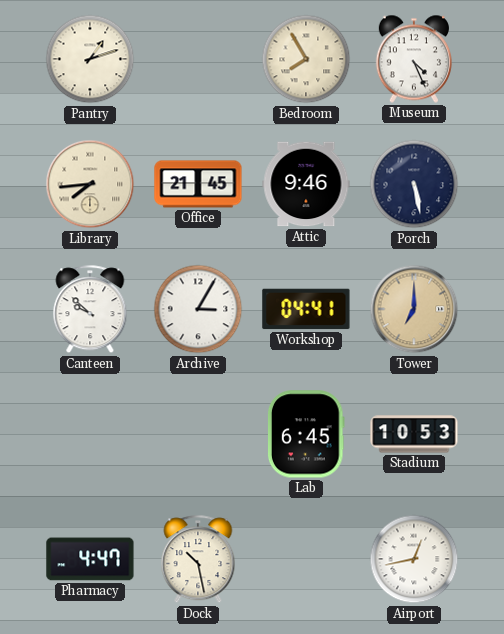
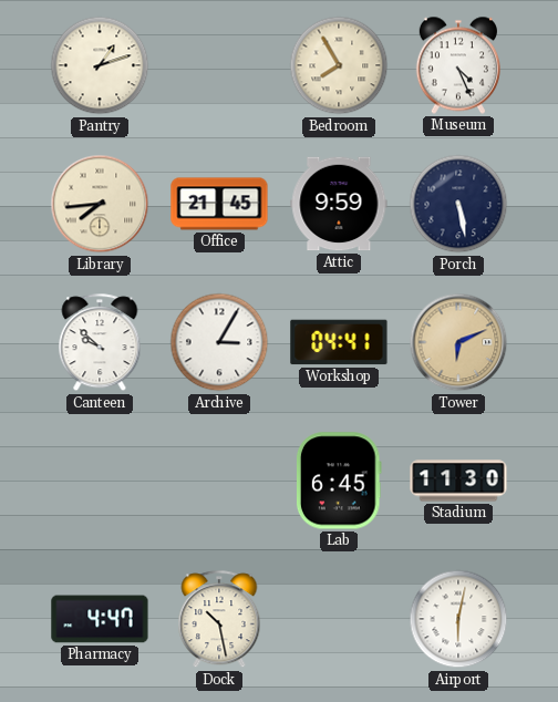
Attic: 9:46 -> 9:59
Tower: 7:00 -> 6:11
Stadium: 10:53 -> 11:30
Airport: 12:43 -> 6:02
